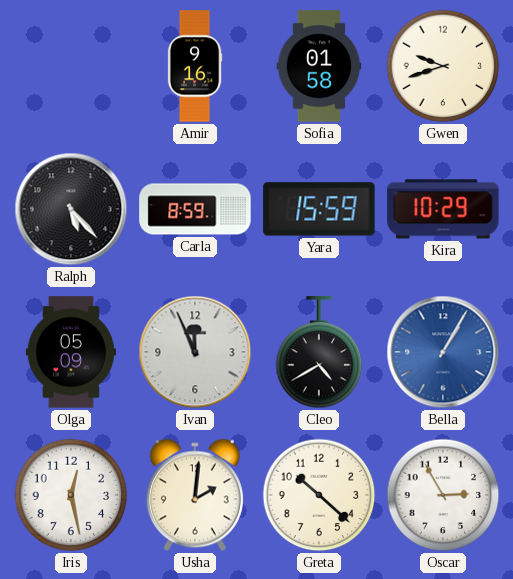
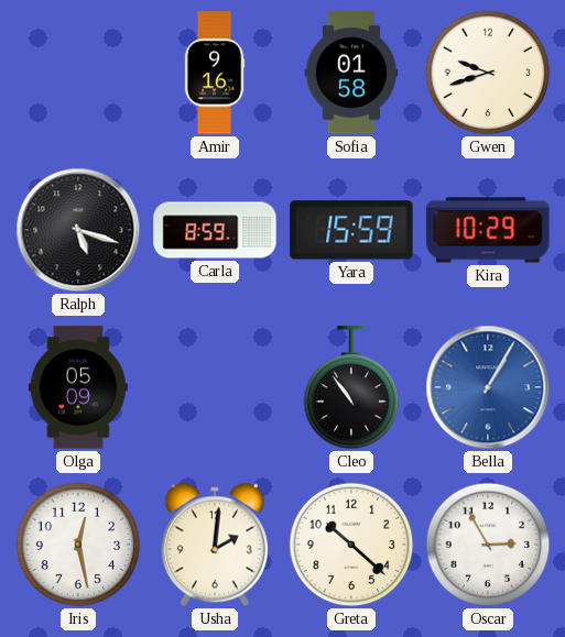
Ralph: 5:23 -> 5:18
Ivan: 11:56 -> none
Cleo: 4:40 -> 10:54
